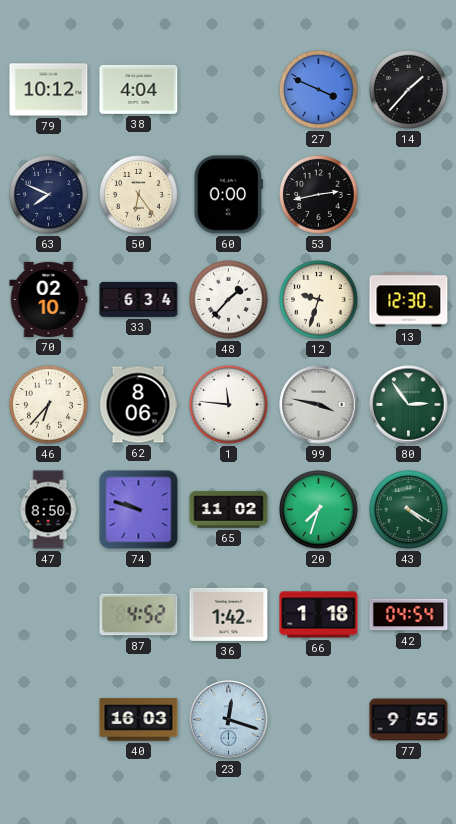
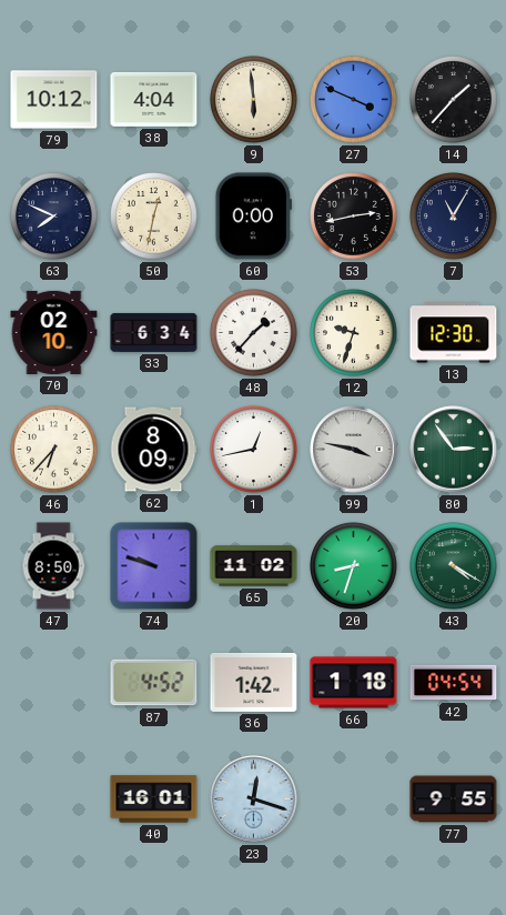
9: none -> 5:59
50: 6:24 -> 12:32
7: none -> 11:05
62: 8:06 -> 8:09
1: 11:46 -> 12:43
20: 7:33 -> 8:33
40: 16:03 -> 16:01
